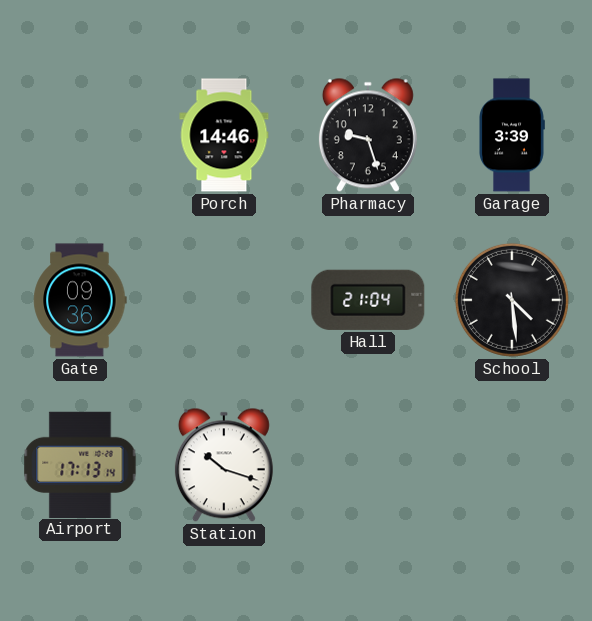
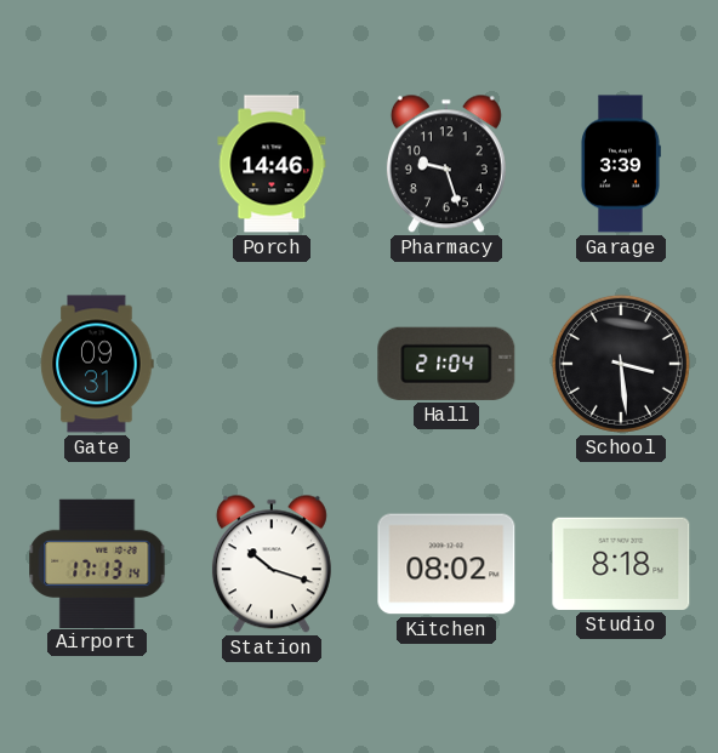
Gate: 09:36 -> 09:31
School: 4:29 -> 3:29
Kitchen: none -> 08:02
Studio: none -> 8:18
